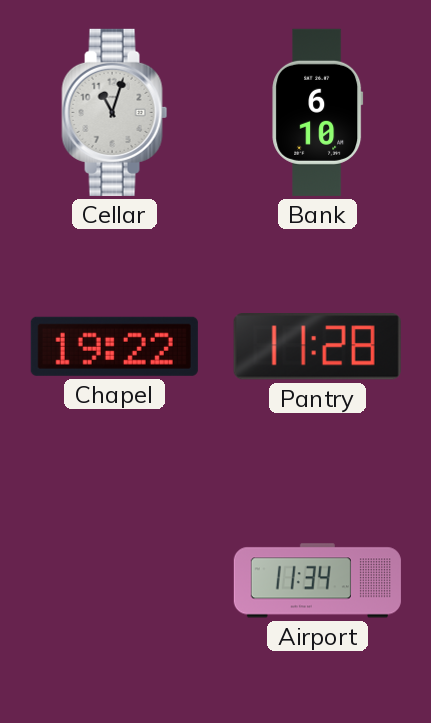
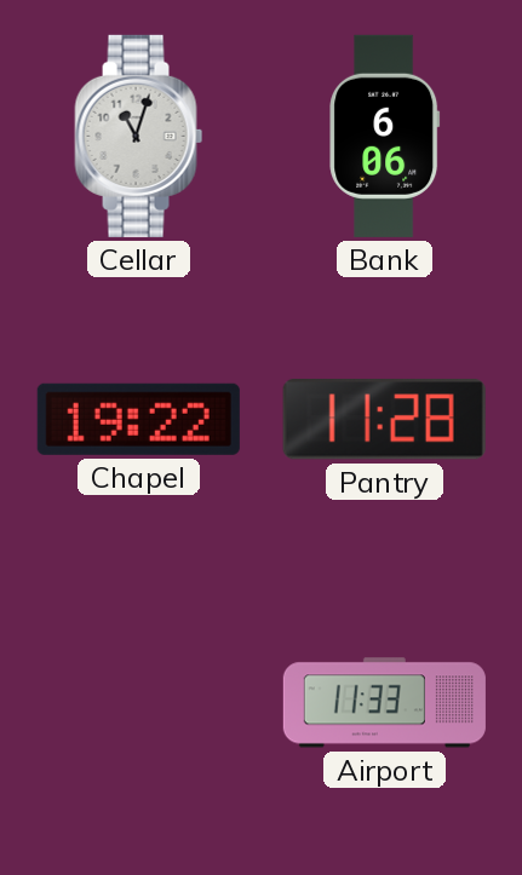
Bank: 6:10 -> 6:06
Airport: 11:34 -> 11:33
